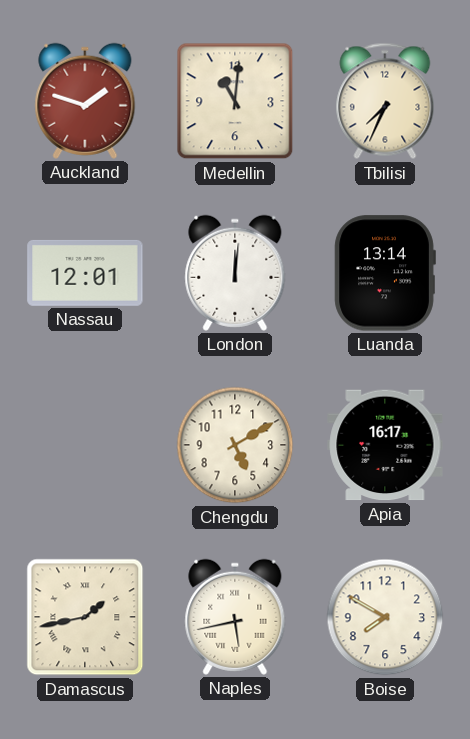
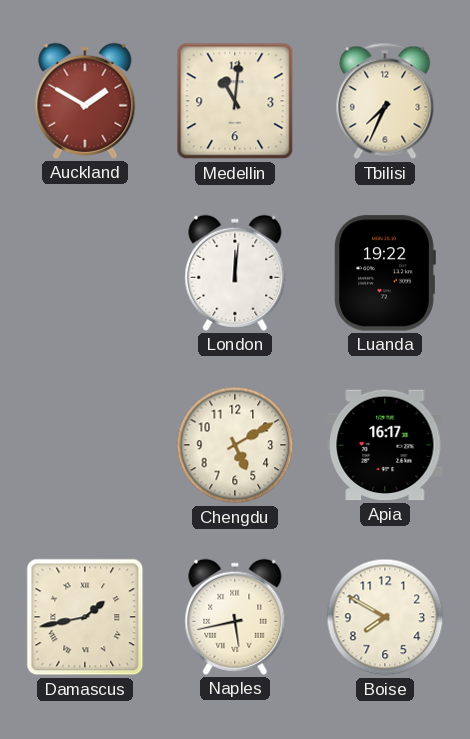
Auckland: 1:48 -> 1:50
Nassau: 12:01 -> none
Luanda: 13:14 -> 19:22
